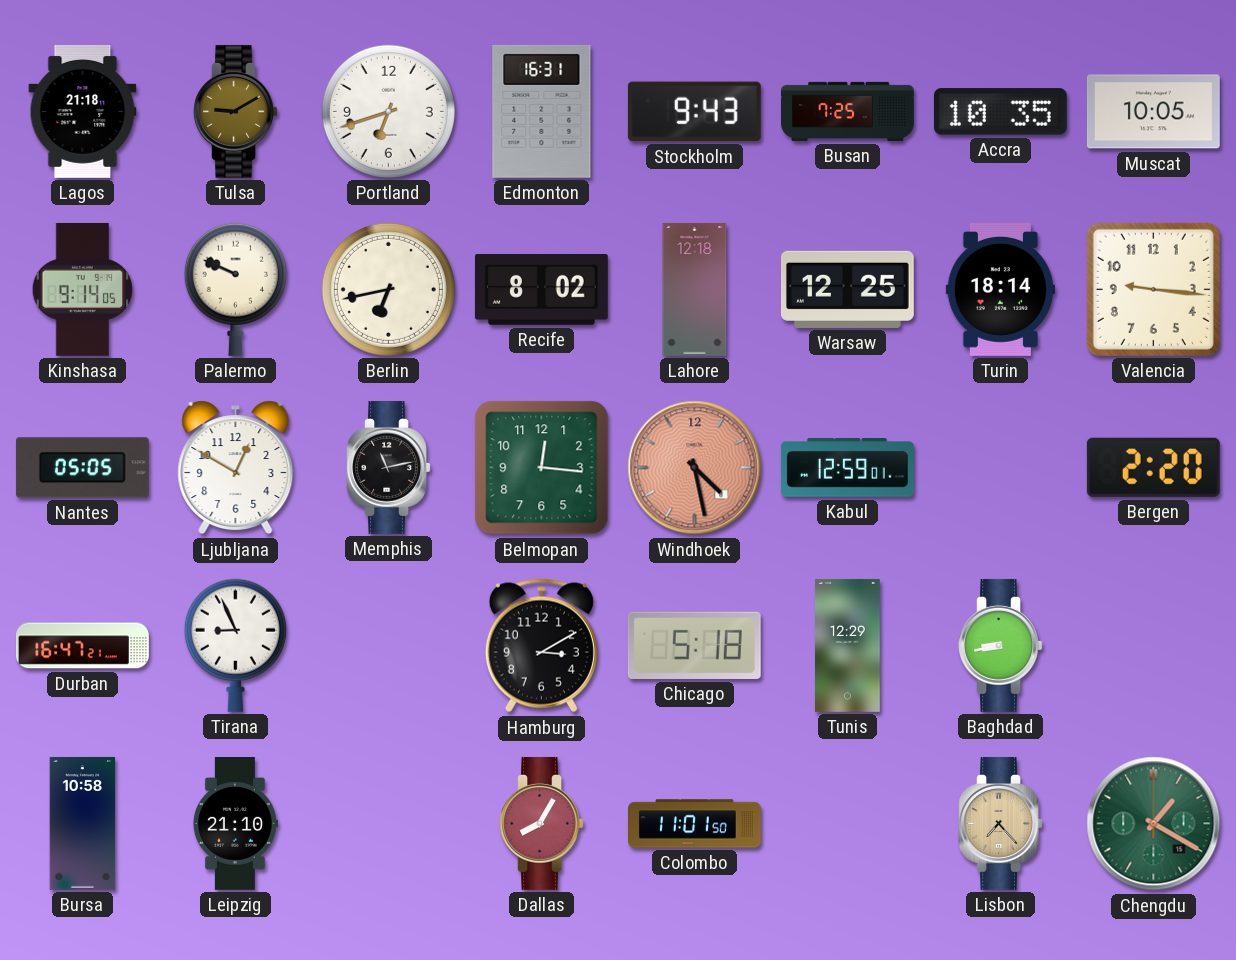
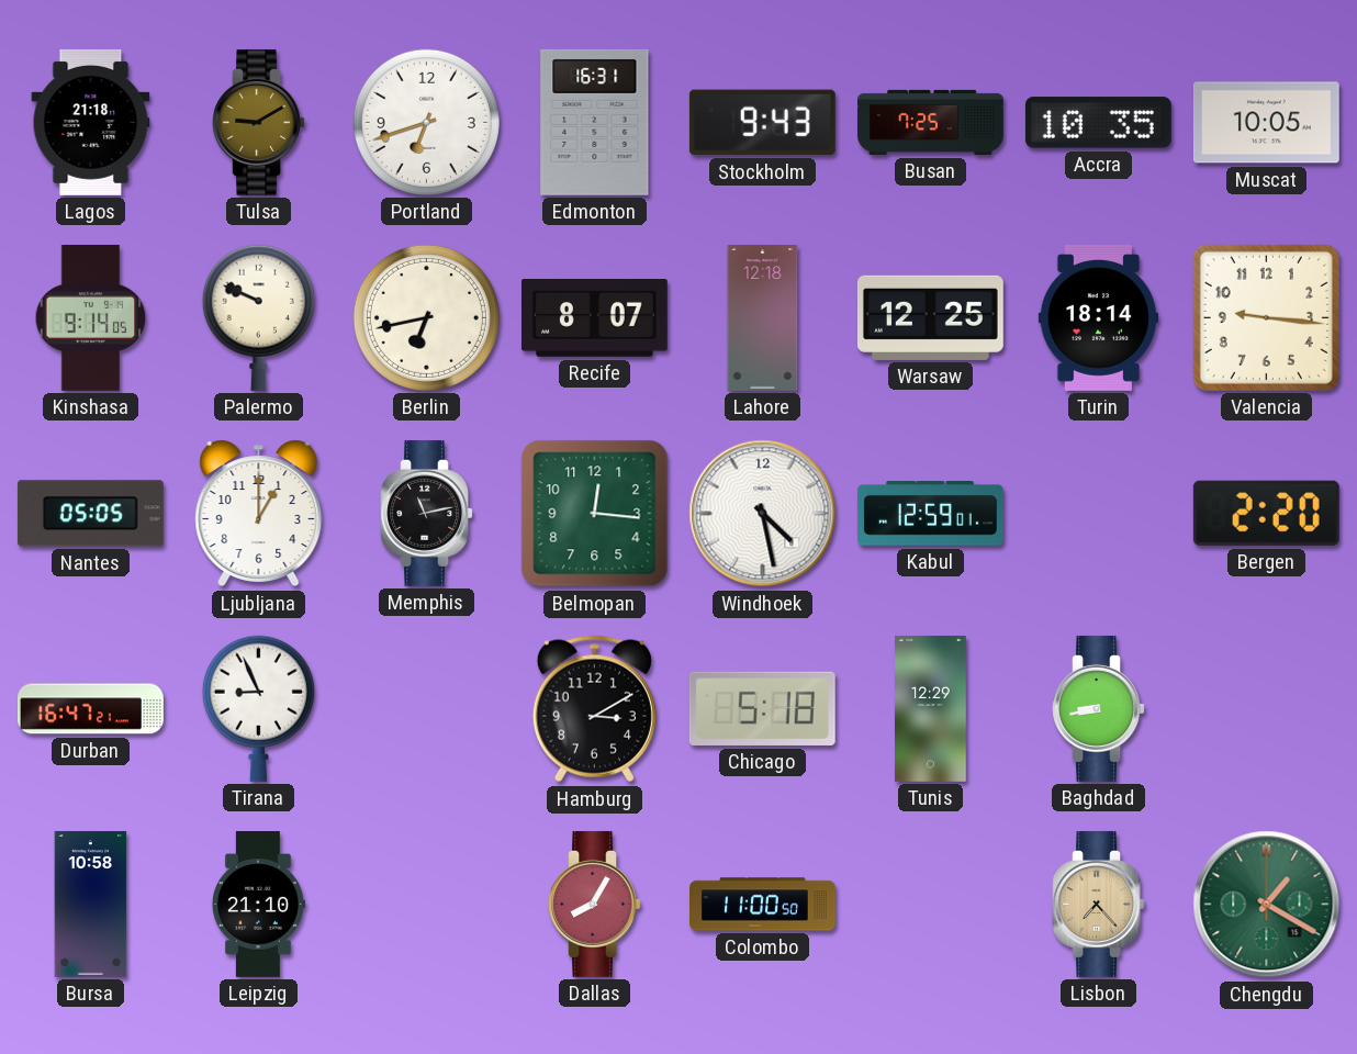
Recife: 8:02 -> 8:07
Ljubljana: 12:50 -> 1:00
Windhoek dial: salmon -> white
Colombo: 11:01 -> 11:00
